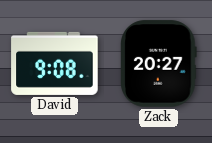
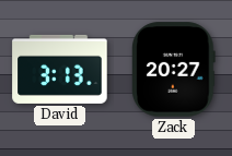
David: 9:08 -> 3:13
